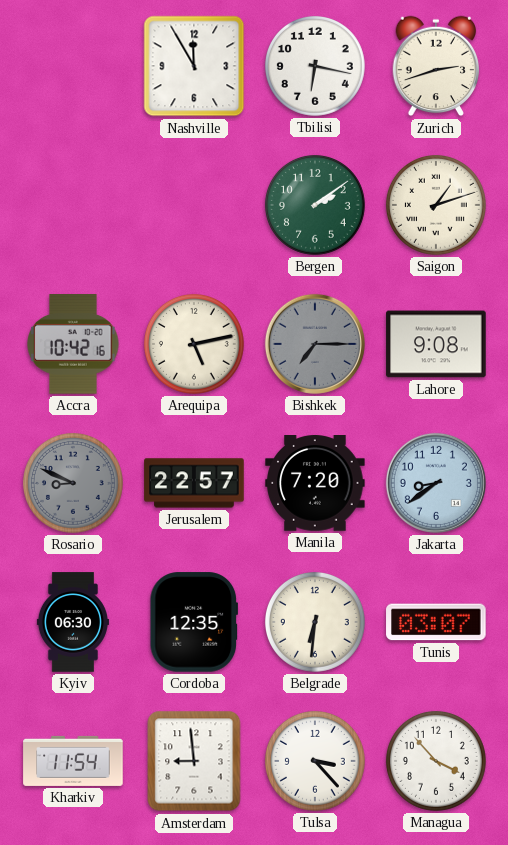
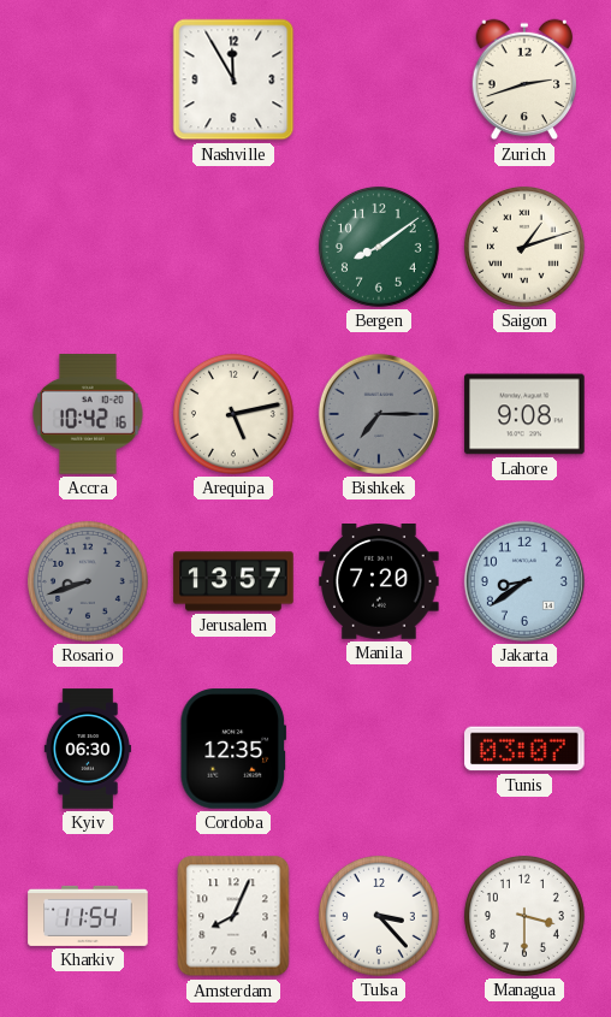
Tbilisi: 6:17 -> none
Bergen: 2:09 -> 8:09
Rosario: 8:49 -> 8:42
Jerusalem: 22:57 -> 13:57
Belgrade: 6:31 -> none
Amsterdam: 8:59 -> 8:04
Managua: 3:53 -> 3:30
